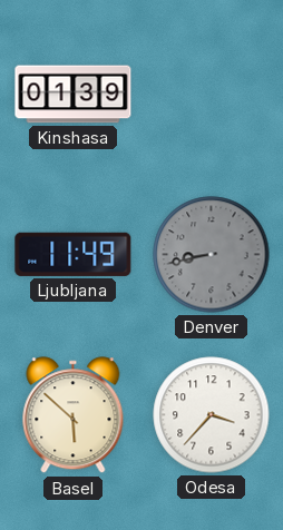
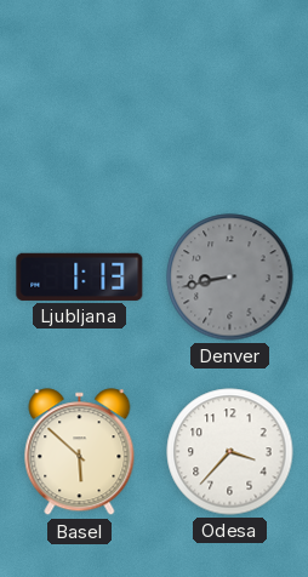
Kinshasa: 01:39 -> none
Ljubljana: 11:49 -> 1:13
